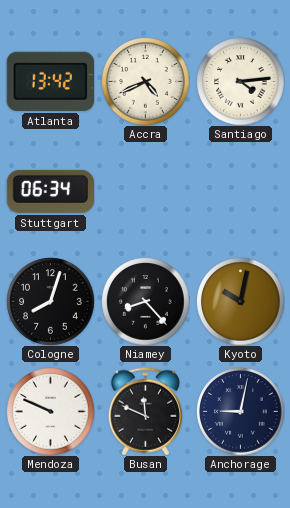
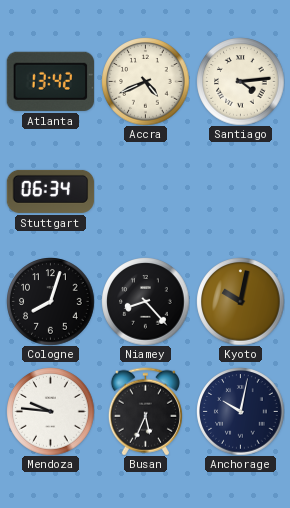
Mendoza: 9:49 -> 9:46
Busan: 11:49 -> 5:34
Anchorage: 9:02 -> 10:02
